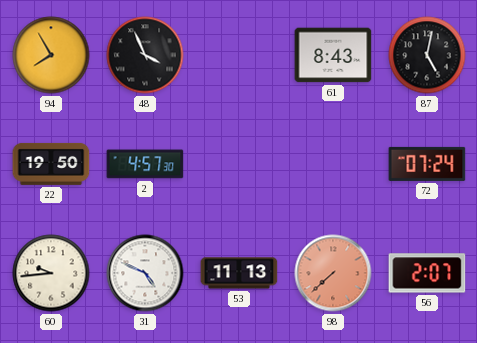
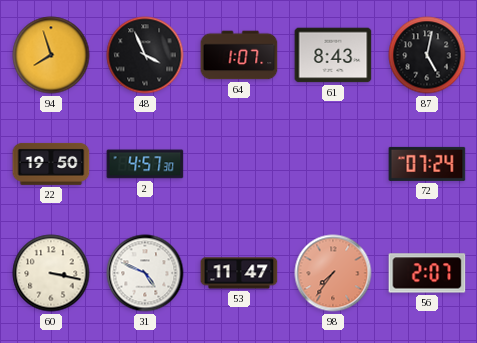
94: 7:55 -> 7:57
64: none -> 1:07
60: 9:44 -> 3:17
53: 11:13 -> 11:47
98: 7:38 -> 7:36
